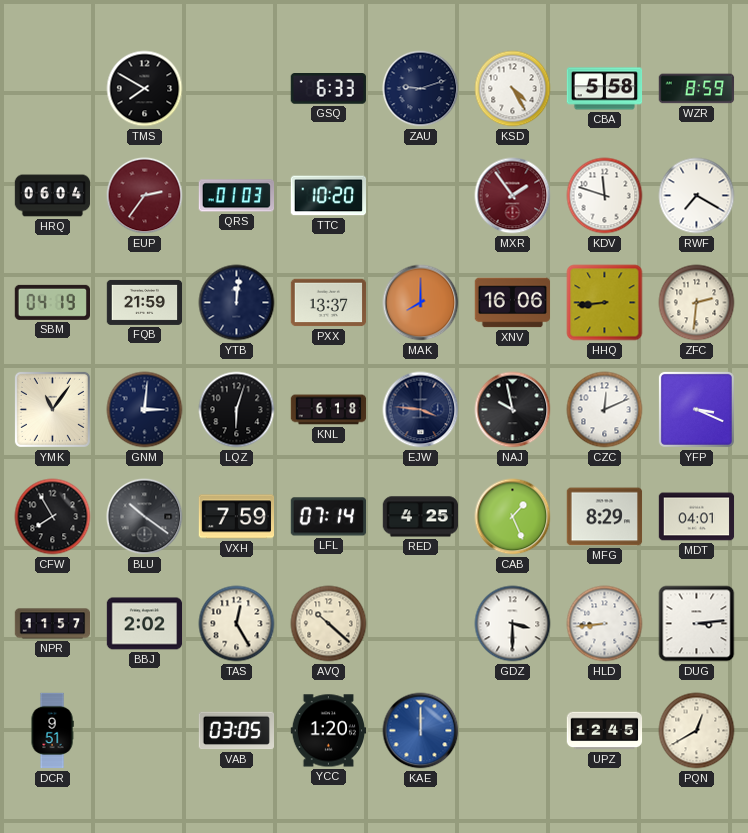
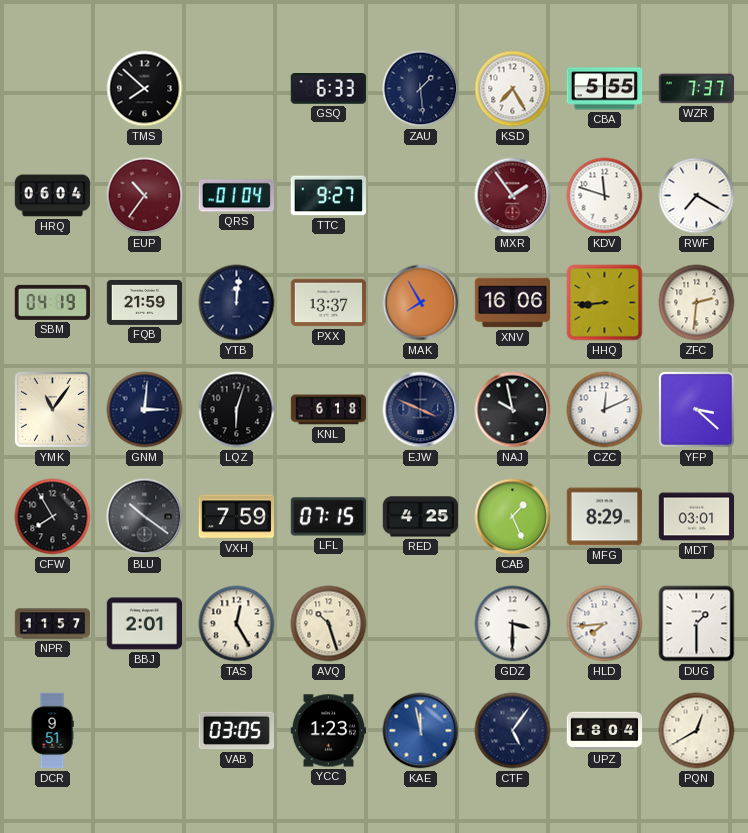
TMS: 7:50 -> 7:52
ZAU: 9:12 -> 1:29
KSD: 4:25 -> 7:25
CBA: 5:58 -> 5:55
WZR: 8:59 -> 7:37
EUP: 2:36 -> 10:36
QRS: 01:03 -> 01:04
TTC: 10:20 -> 9:27
MAK: 8:00 -> 7:55
EJW: 3:46 -> 3:49
YFP: 3:19 -> 3:22
LFL: 07:14 -> 07:15
MDT: 04:01 -> 03:01
BBJ: 2:02 -> 2:01
AVQ: 10:22 -> 10:27
HLD: 8:44 -> 7:44
DUG: 3:14 -> 1:30
YCC: 1:20 -> 1:23
KAE: 12:00 -> 11:58
CTF: none -> 5:06
UPZ: 12:45 -> 18:04
